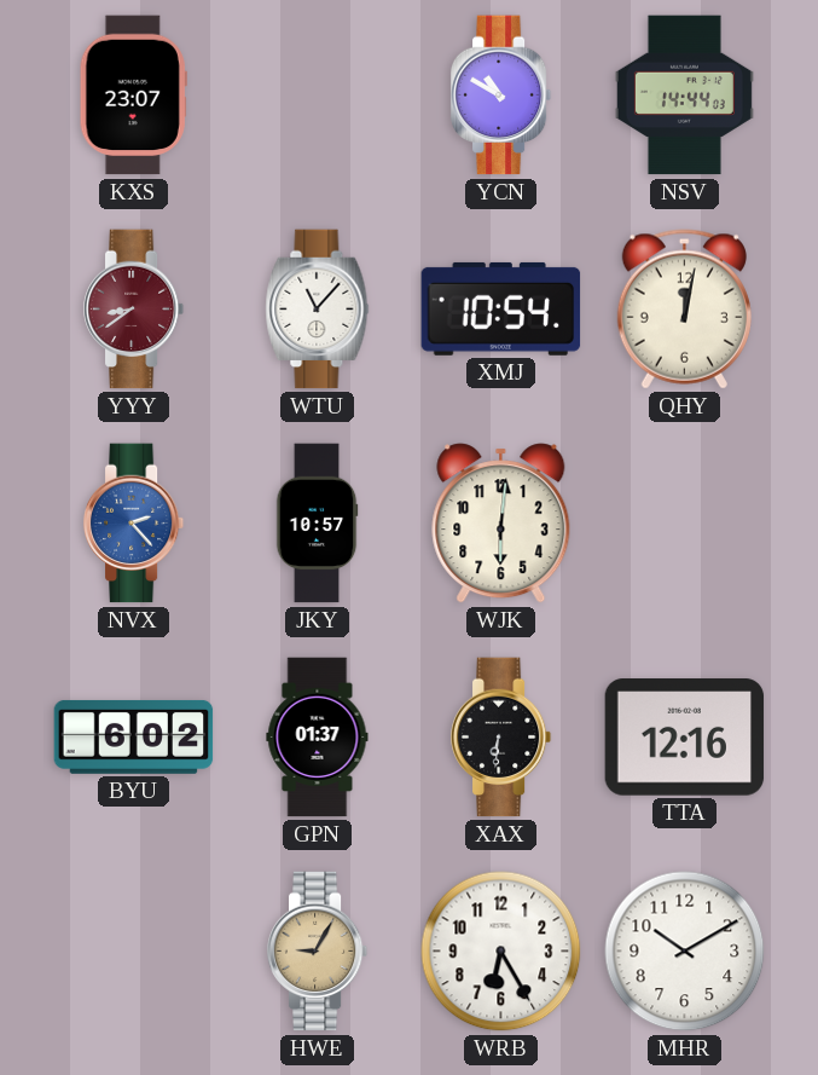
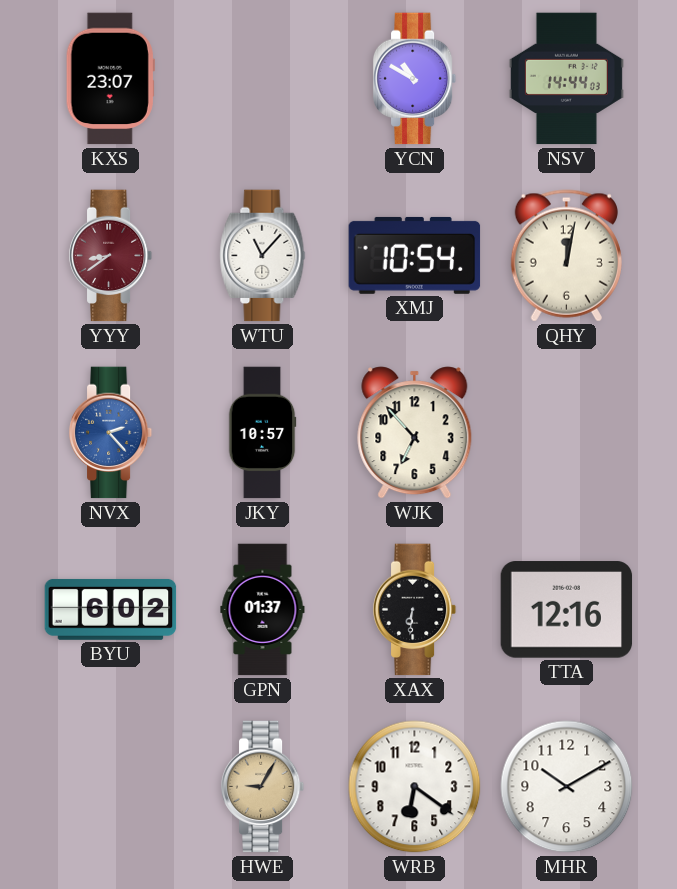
WJK: 6:01 -> 6:53
WRB: 6:25 -> 6:21
